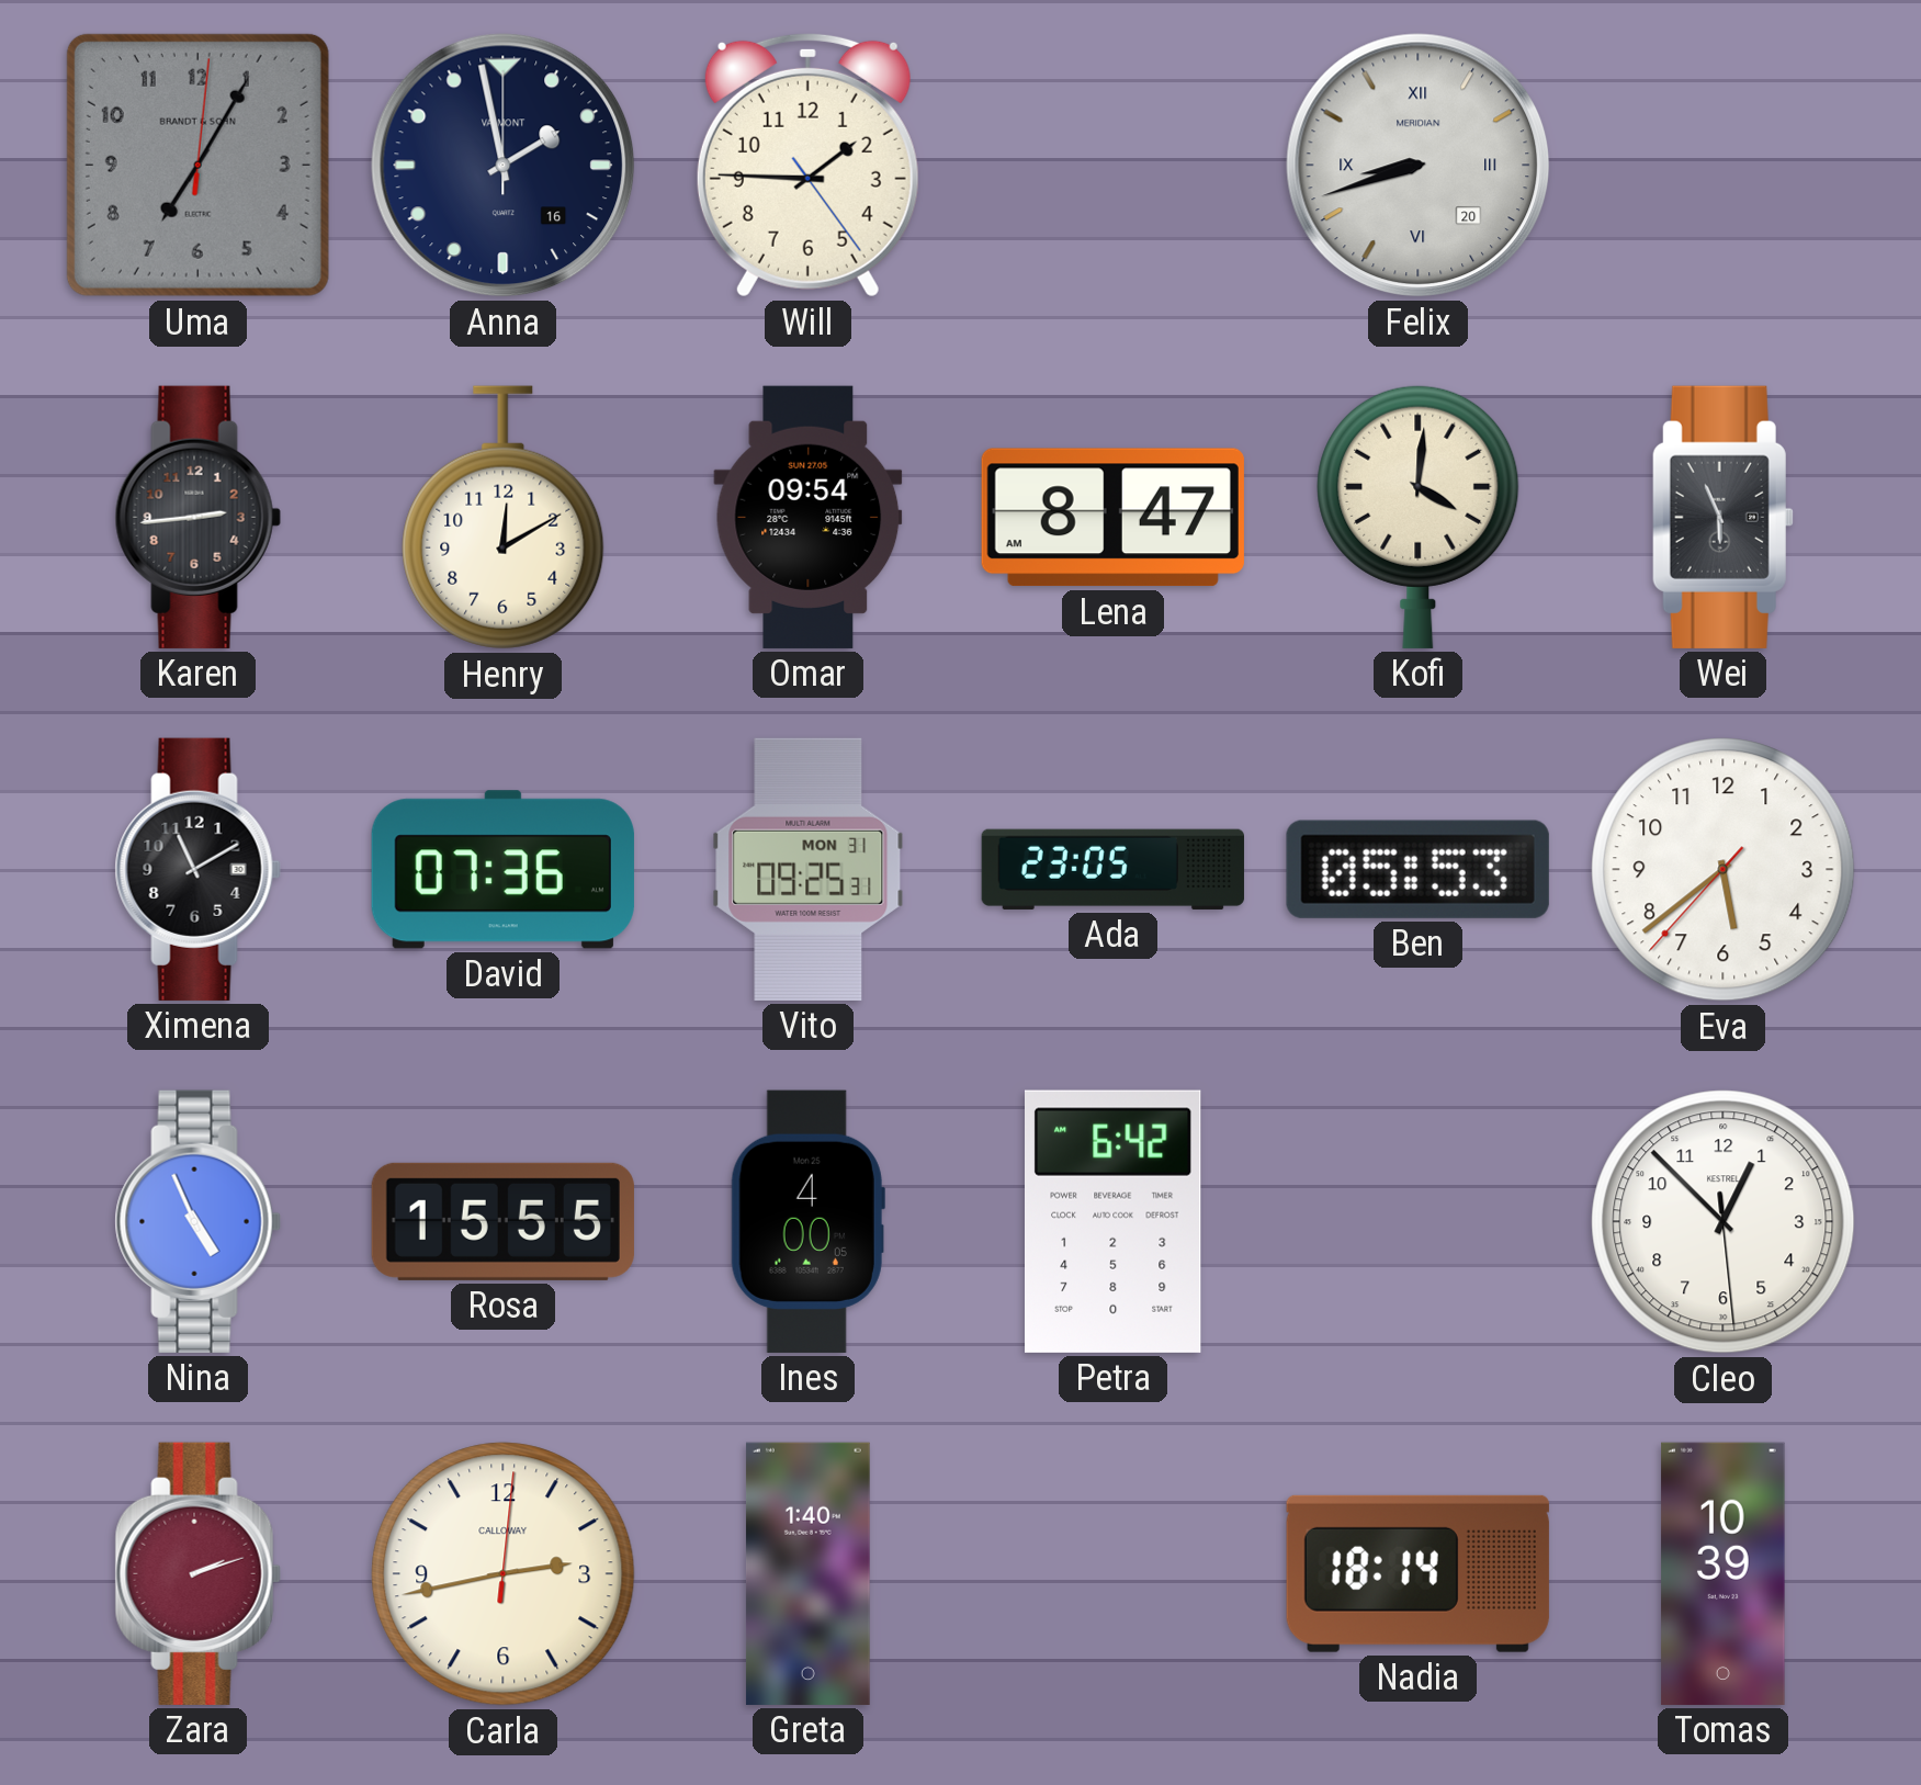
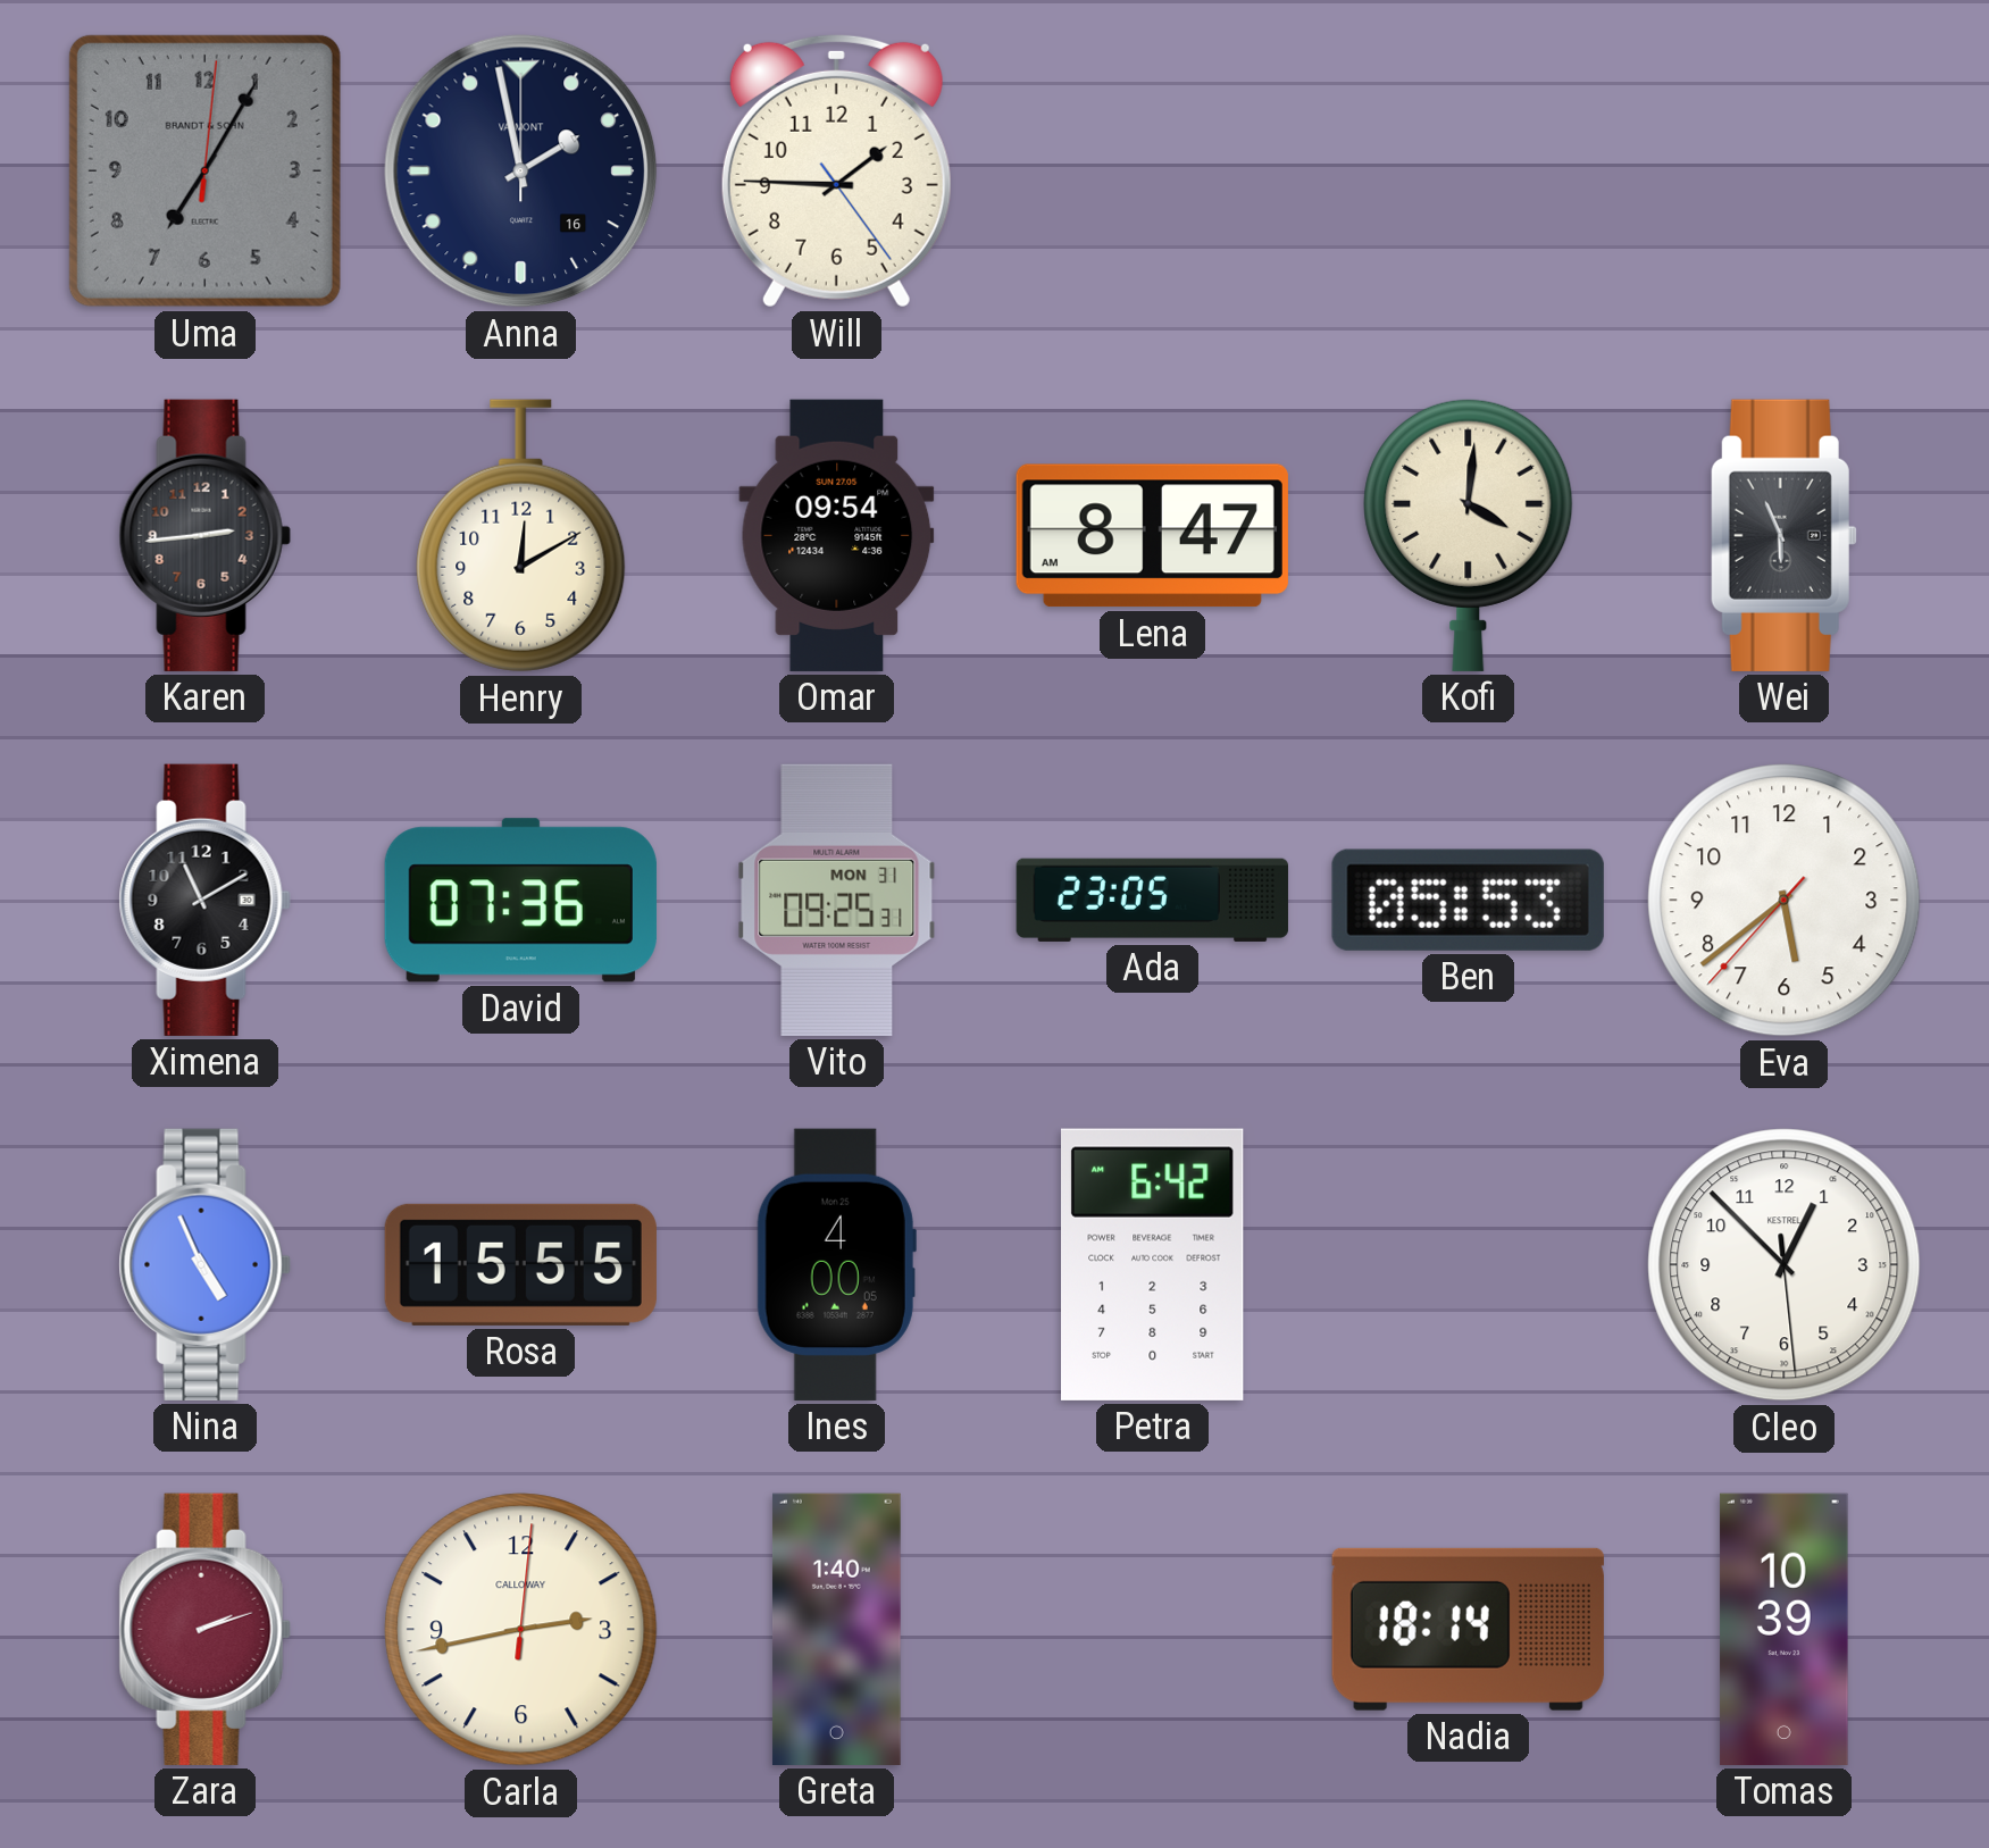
Felix: 8:42 -> none
